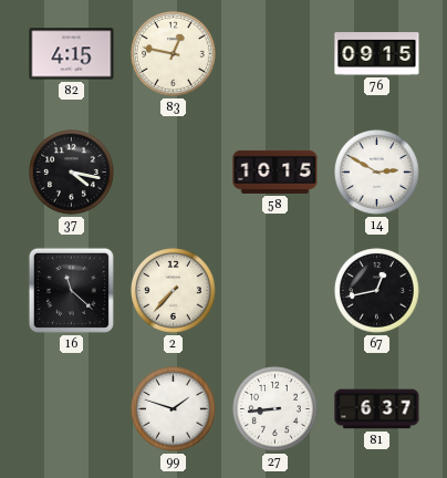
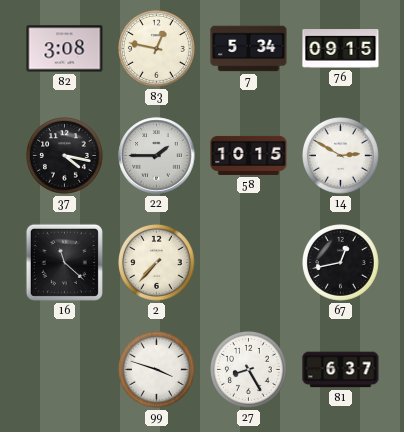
82: 4:15 -> 3:08
7: none -> 5:34
22: none -> 1:45
99: 1:48 -> 3:48
27: 8:44 -> 8:25
